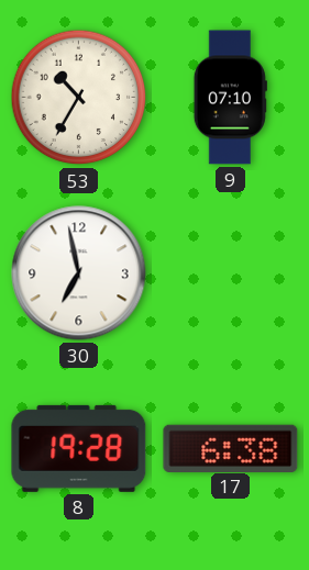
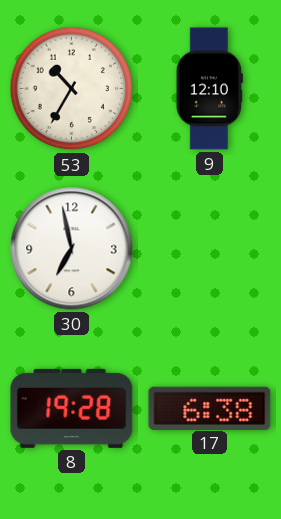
9: 07:10 -> 12:10
